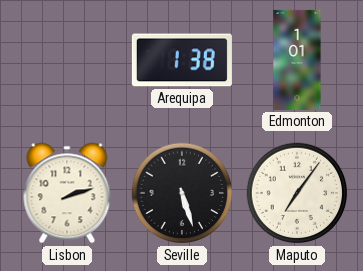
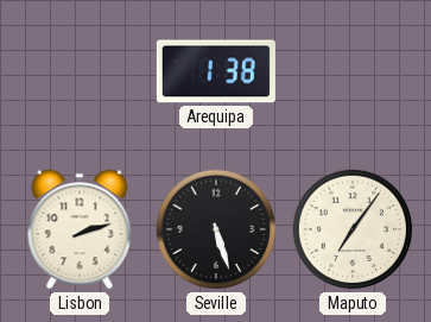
Edmonton: 1:01 -> none
